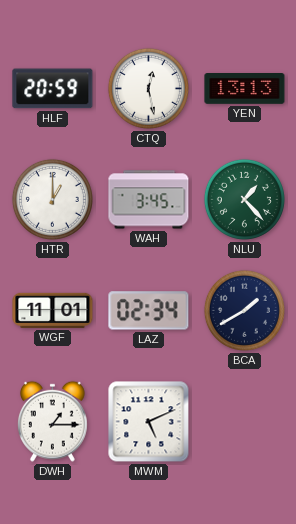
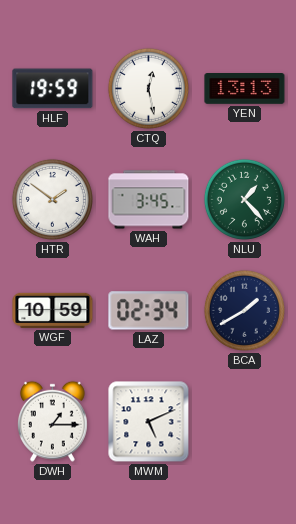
HLF: 20:59 -> 19:59
HTR: 1:00 -> 1:51
WGF: 11:01 -> 10:59
